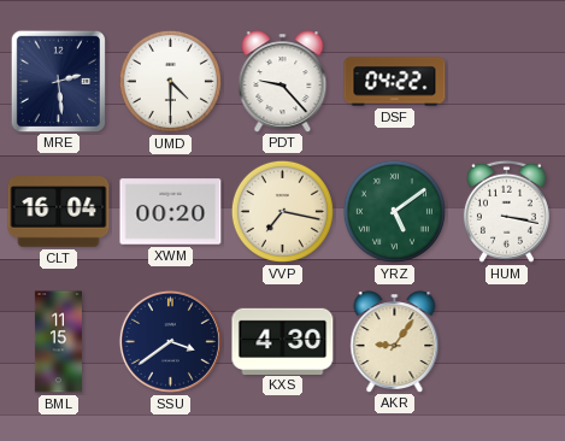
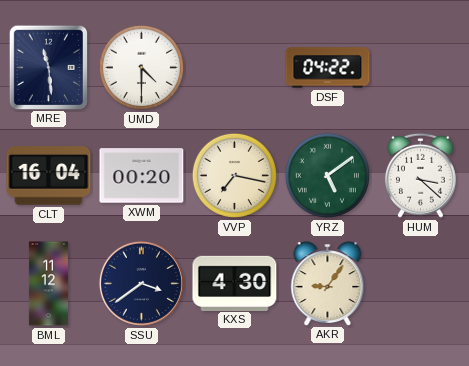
MRE: 2:29 -> 11:29
PDT: 9:23 -> none
HUM: 3:17 -> 3:22
BML: 11:15 -> 11:12
